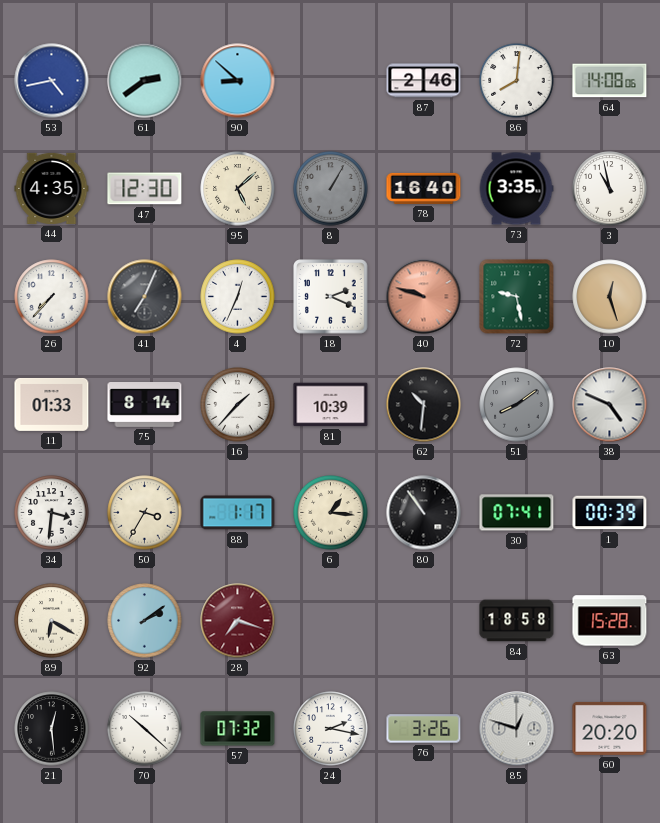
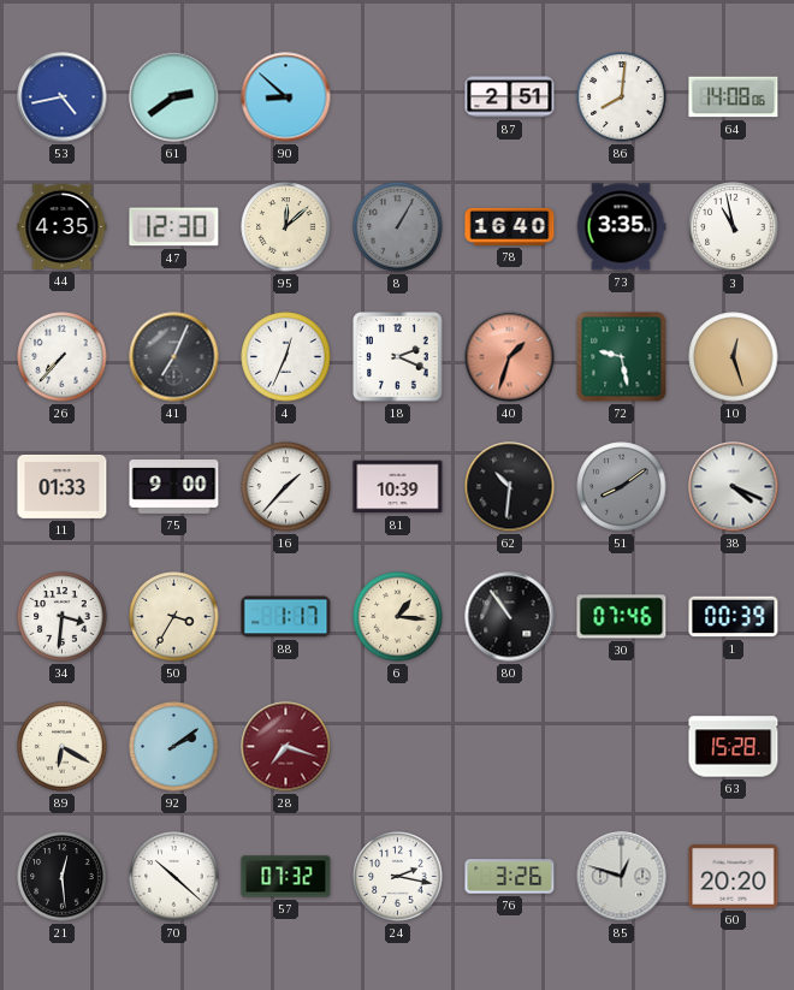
87: 2:46 -> 2:51
95: 5:08 -> 12:08
40: 9:48 -> 1:33
75: 8:14 -> 9:00
38: 4:49 -> 4:19
30: 07:41 -> 07:46
84: 18:58 -> none
